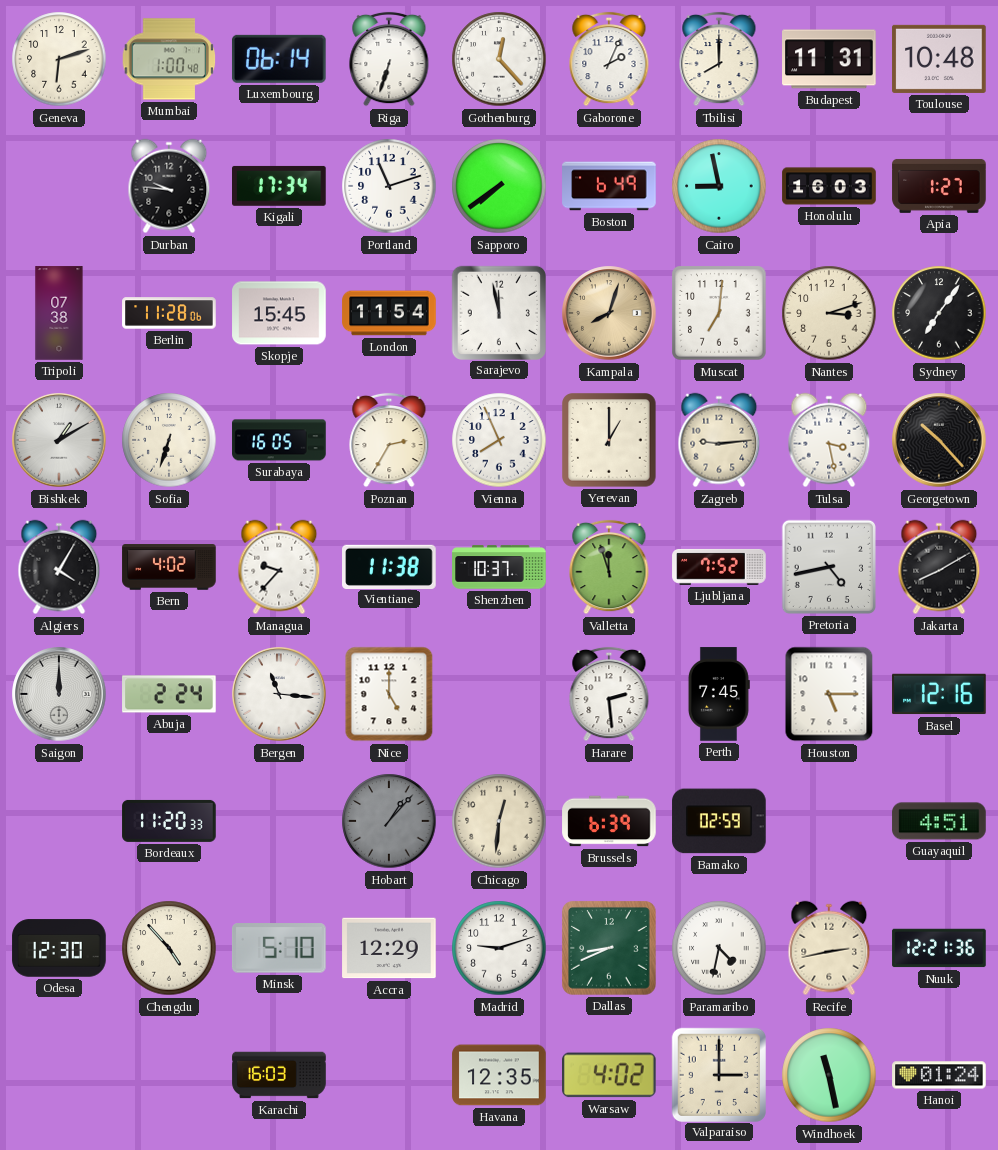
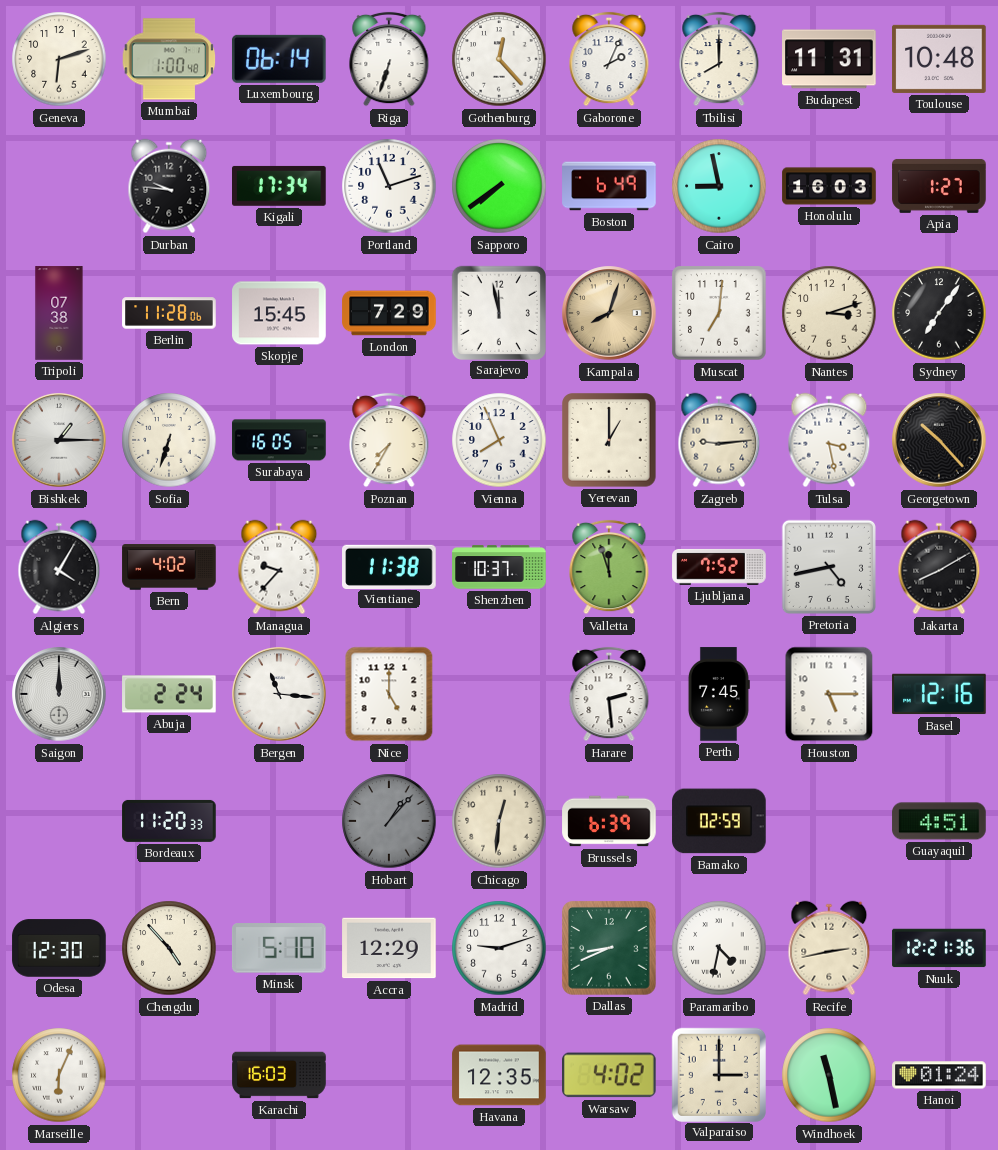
London: 11:54 -> 7:29
Bishkek: 1:10 -> 1:15
Poznan: 2:35 -> 7:35
Marseille: none -> 6:04
